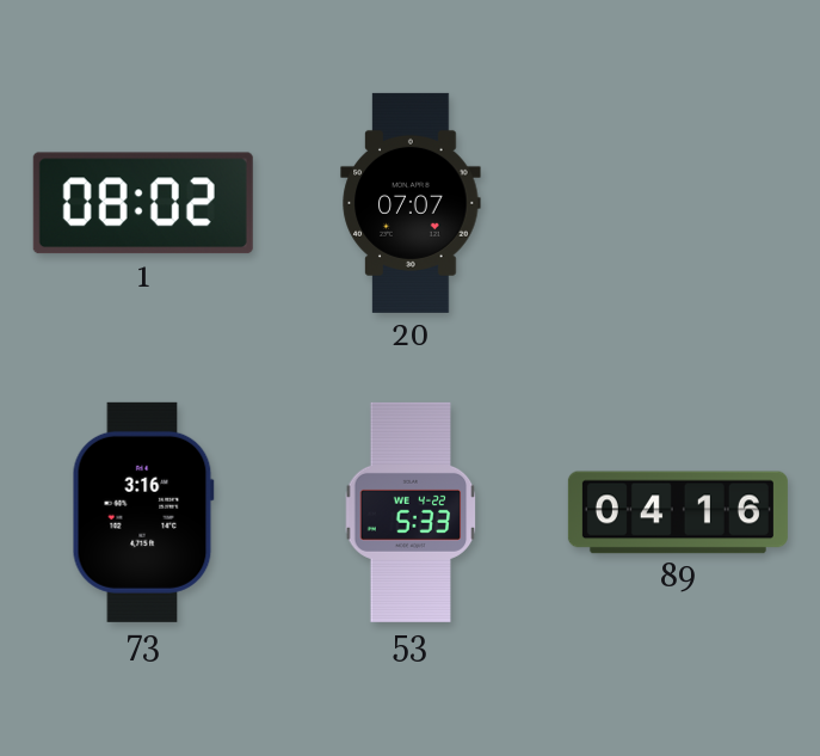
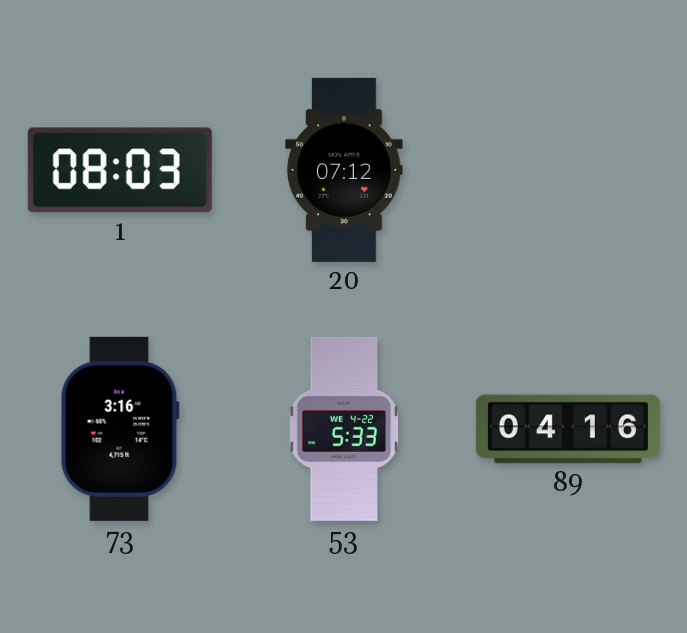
1: 08:02 -> 08:03
20: 07:07 -> 07:12
